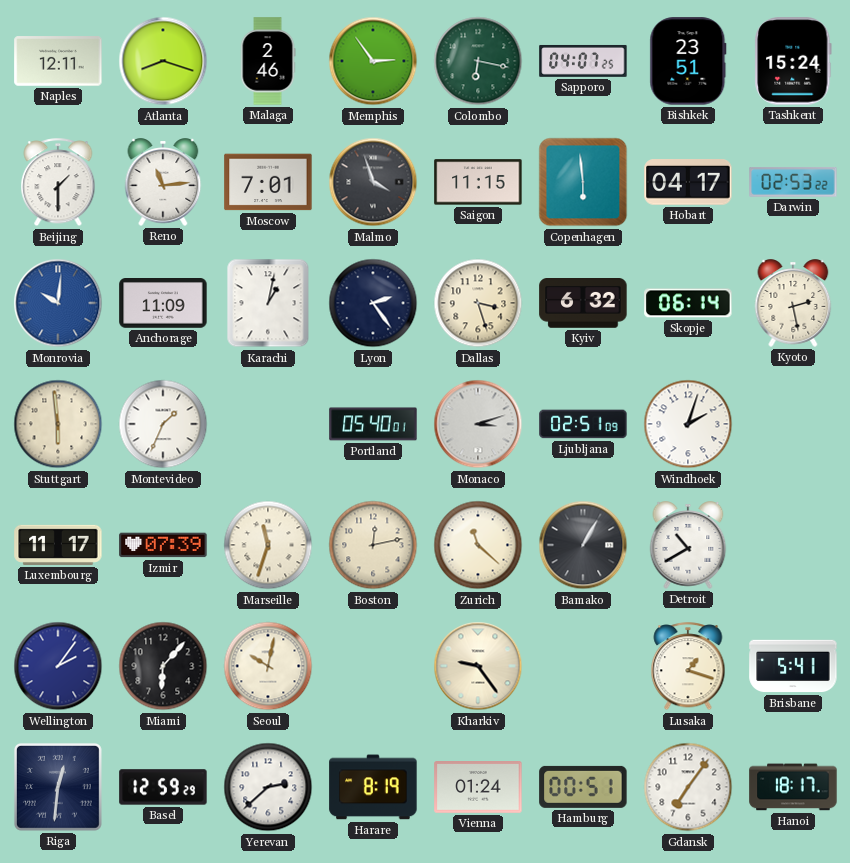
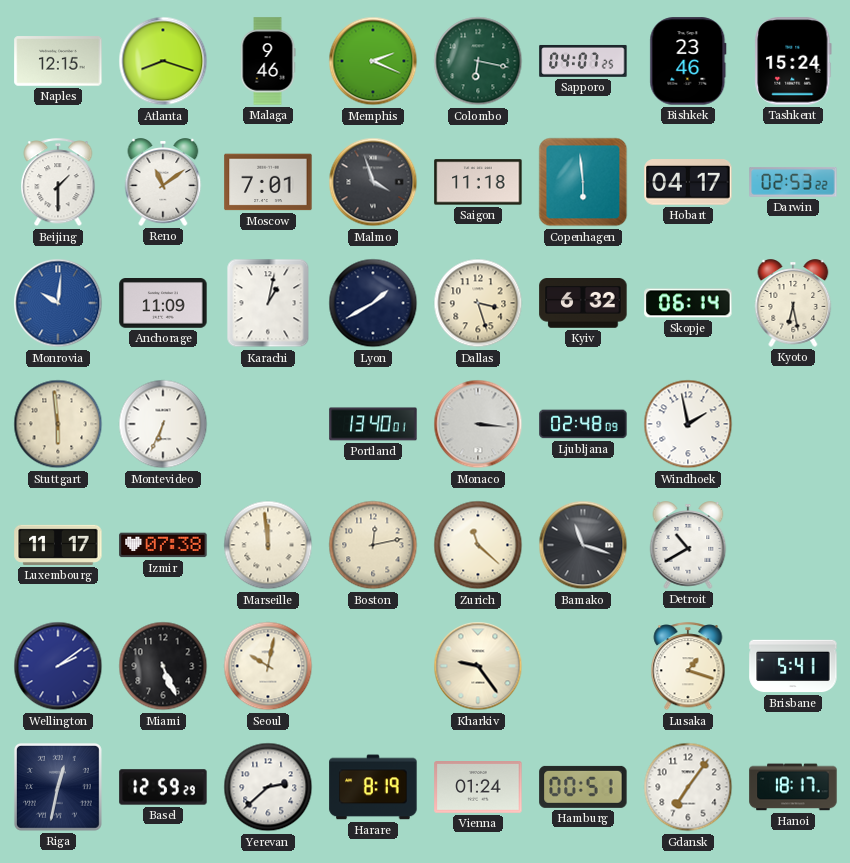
Naples: 12:11 -> 12:15
Malaga: 2:46 -> 9:46
Memphis: 2:54 -> 2:19
Bishkek: 23:51 -> 23:46
Reno: 11:14 -> 11:09
Saigon: 11:15 -> 11:18
Lyon: 2:24 -> 1:40
Kyoto: 2:28 -> 6:28
Montevideo: 1:34 -> 6:34
Portland: 05:40 -> 13:40
Monaco: 3:12 -> 3:16
Ljubljana: 02:51 -> 02:48
Windhoek: 2:03 -> 1:58
Izmir: 07:39 -> 07:38
Marseille: 11:33 -> 11:59
Bamako: 1:05 -> 11:18
Wellington: 2:06 -> 2:09
Miami: 6:07 -> 5:26
Riga: 12:31 -> 12:32
